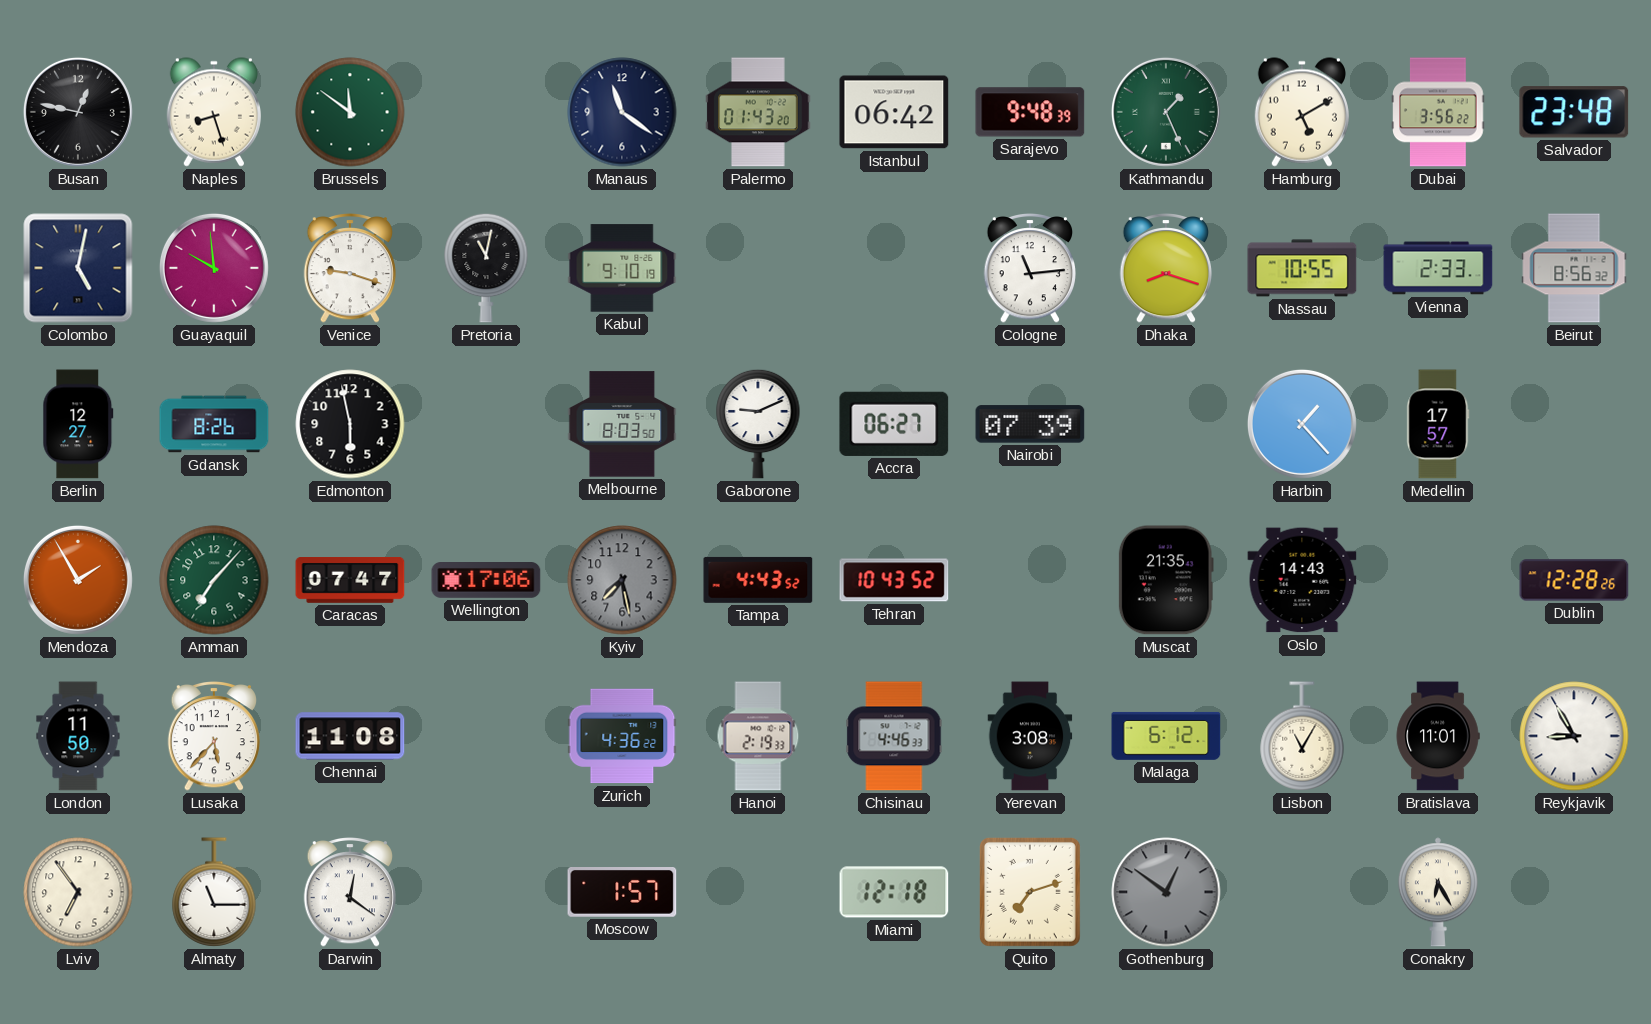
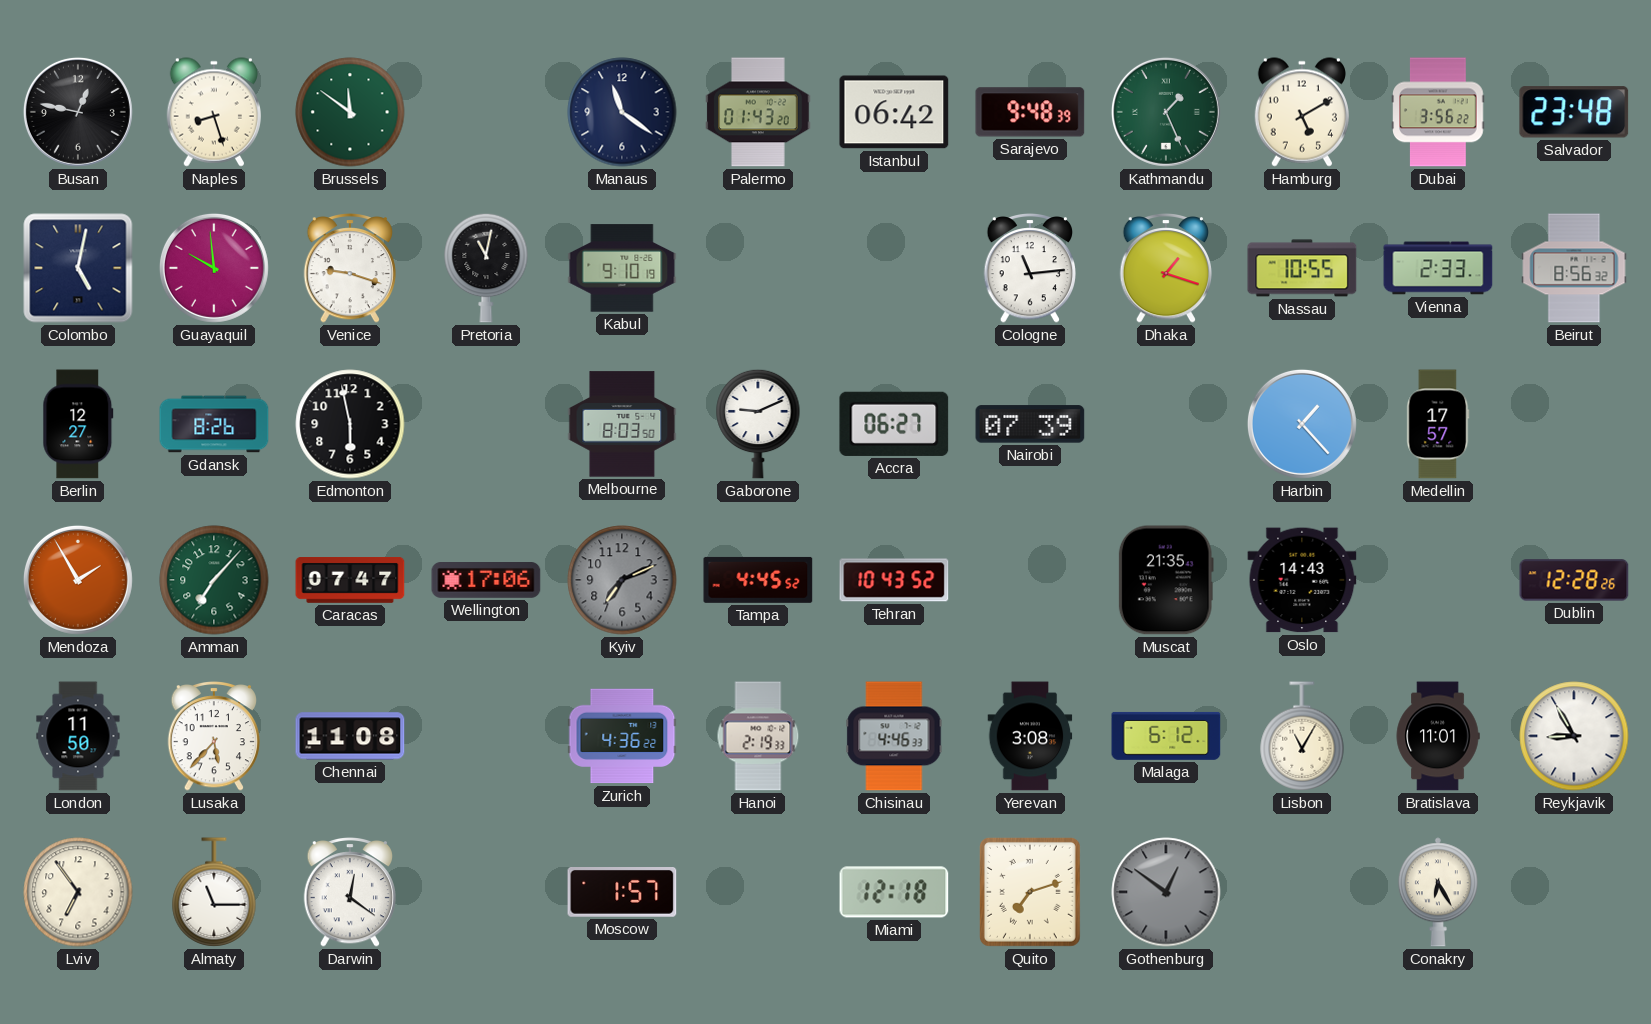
Dhaka: 8:18 -> 1:18
Kyiv: 7:28 -> 7:11
Tampa: 4:43 -> 4:45
